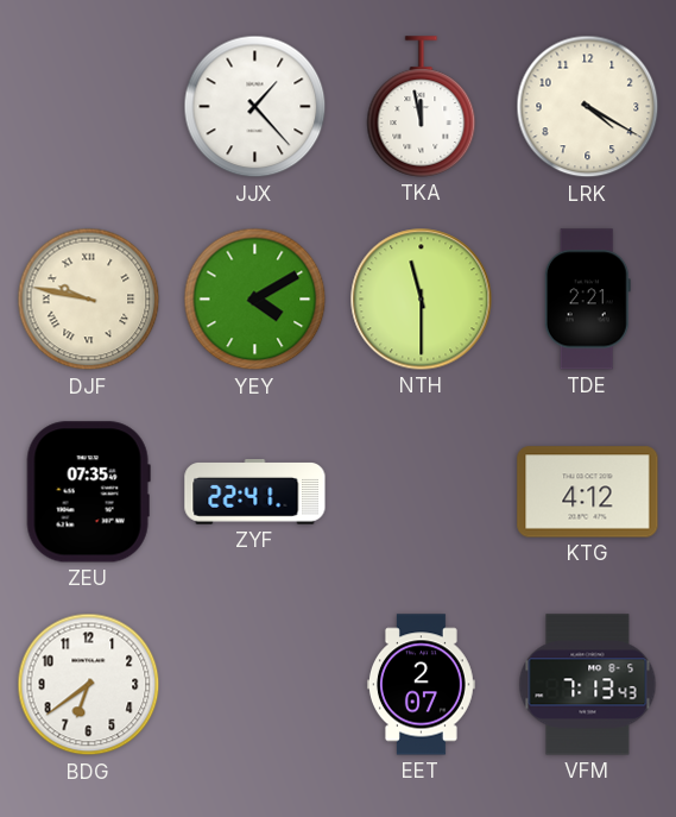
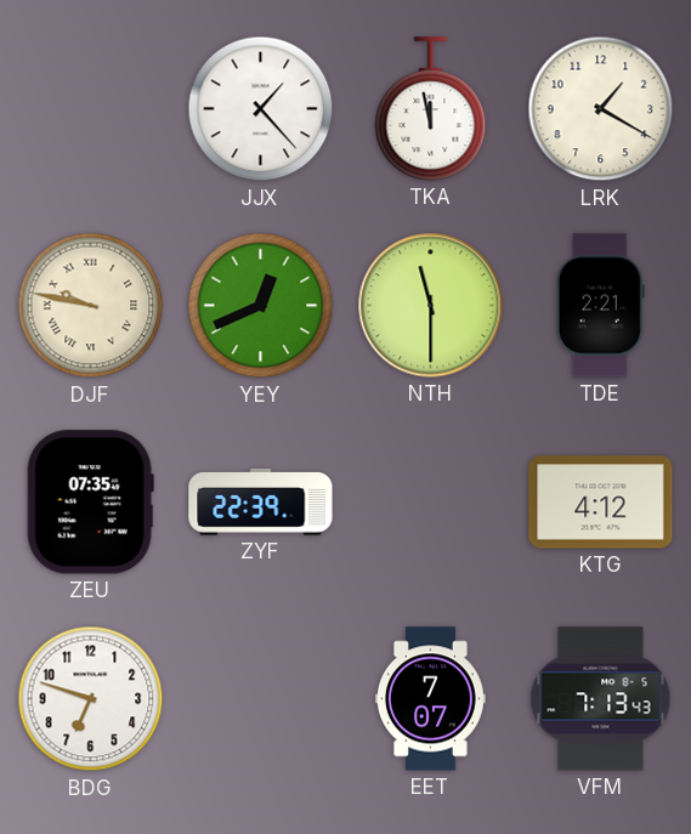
LRK: 4:20 -> 1:20
YEY: 4:10 -> 12:41
ZYF: 22:41 -> 22:39
BDG: 6:39 -> 6:48
EET: 2:07 -> 7:07
